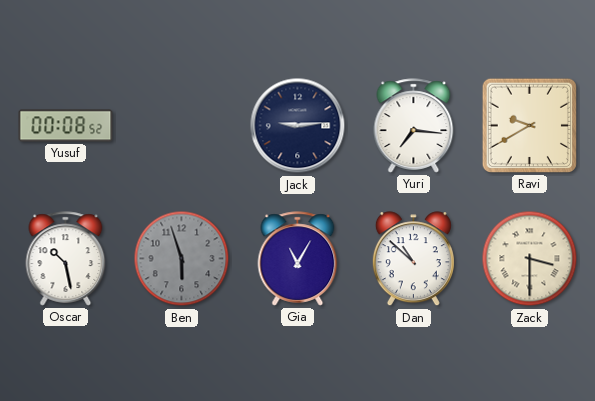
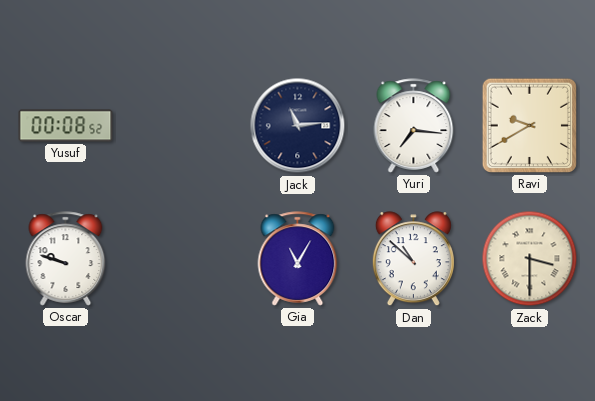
Jack: 9:14 -> 11:14
Oscar: 10:28 -> 9:48
Ben: 5:57 -> none
